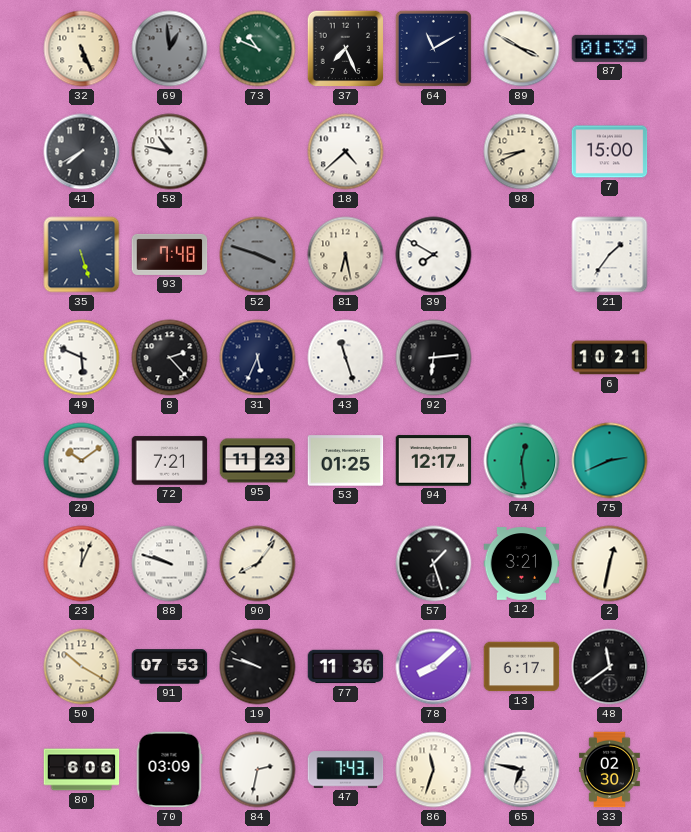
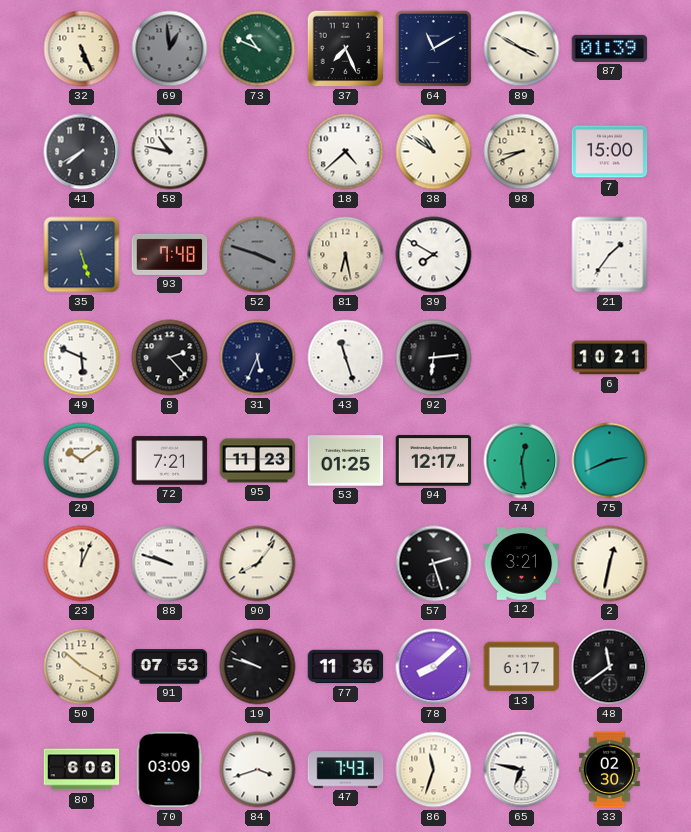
38: none -> 10:51
57: 1:27 -> 2:27
84: 2:32 -> 3:42
